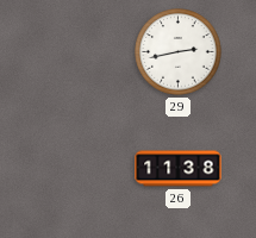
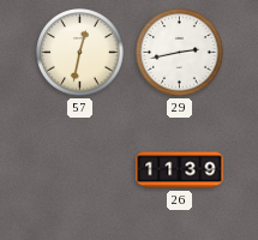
57: none -> 12:32
26: 11:38 -> 11:39
